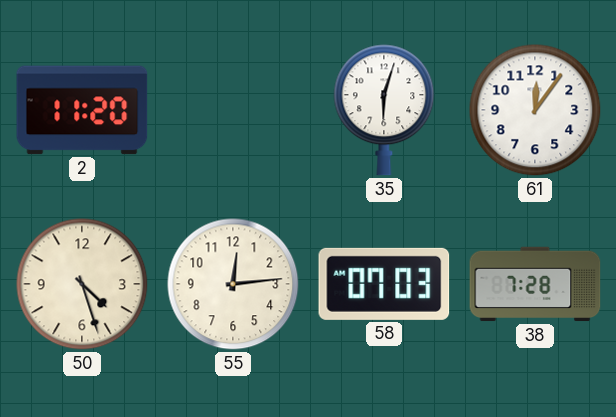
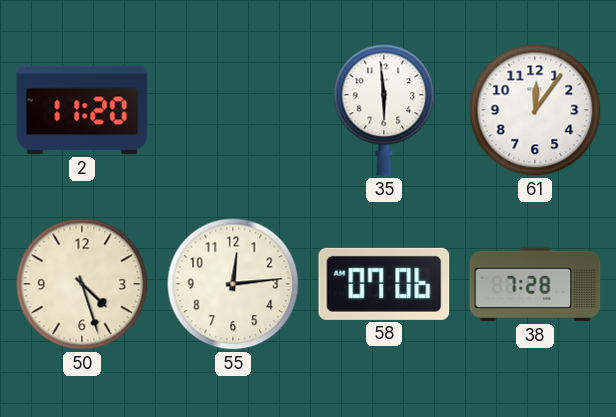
35: 6:03 -> 5:59
58: 07:03 -> 07:06
